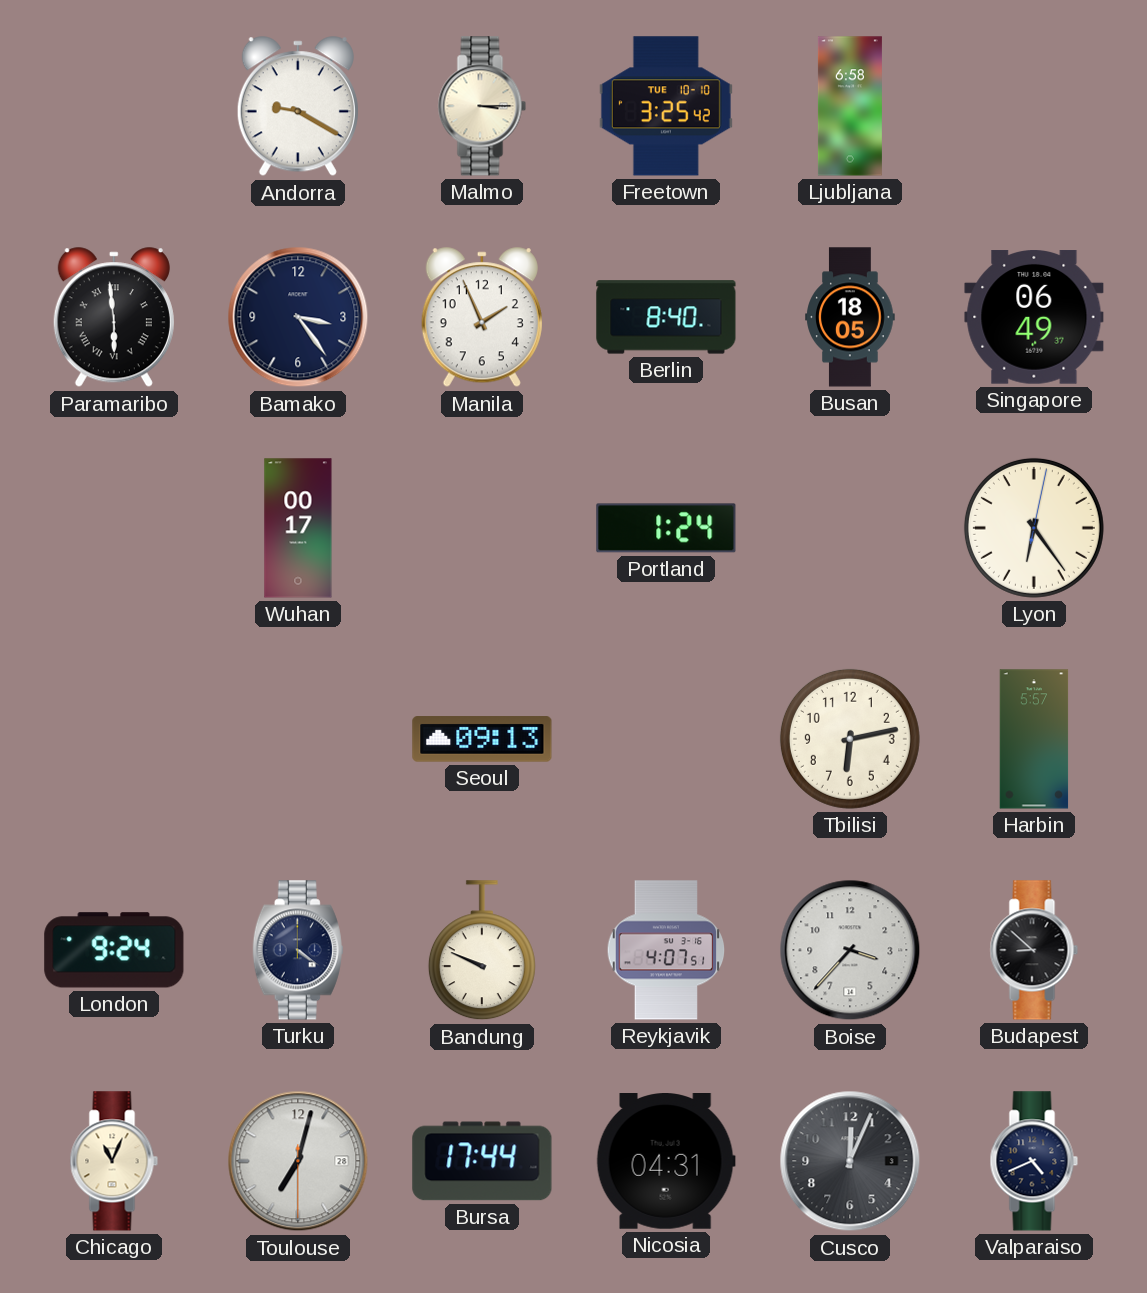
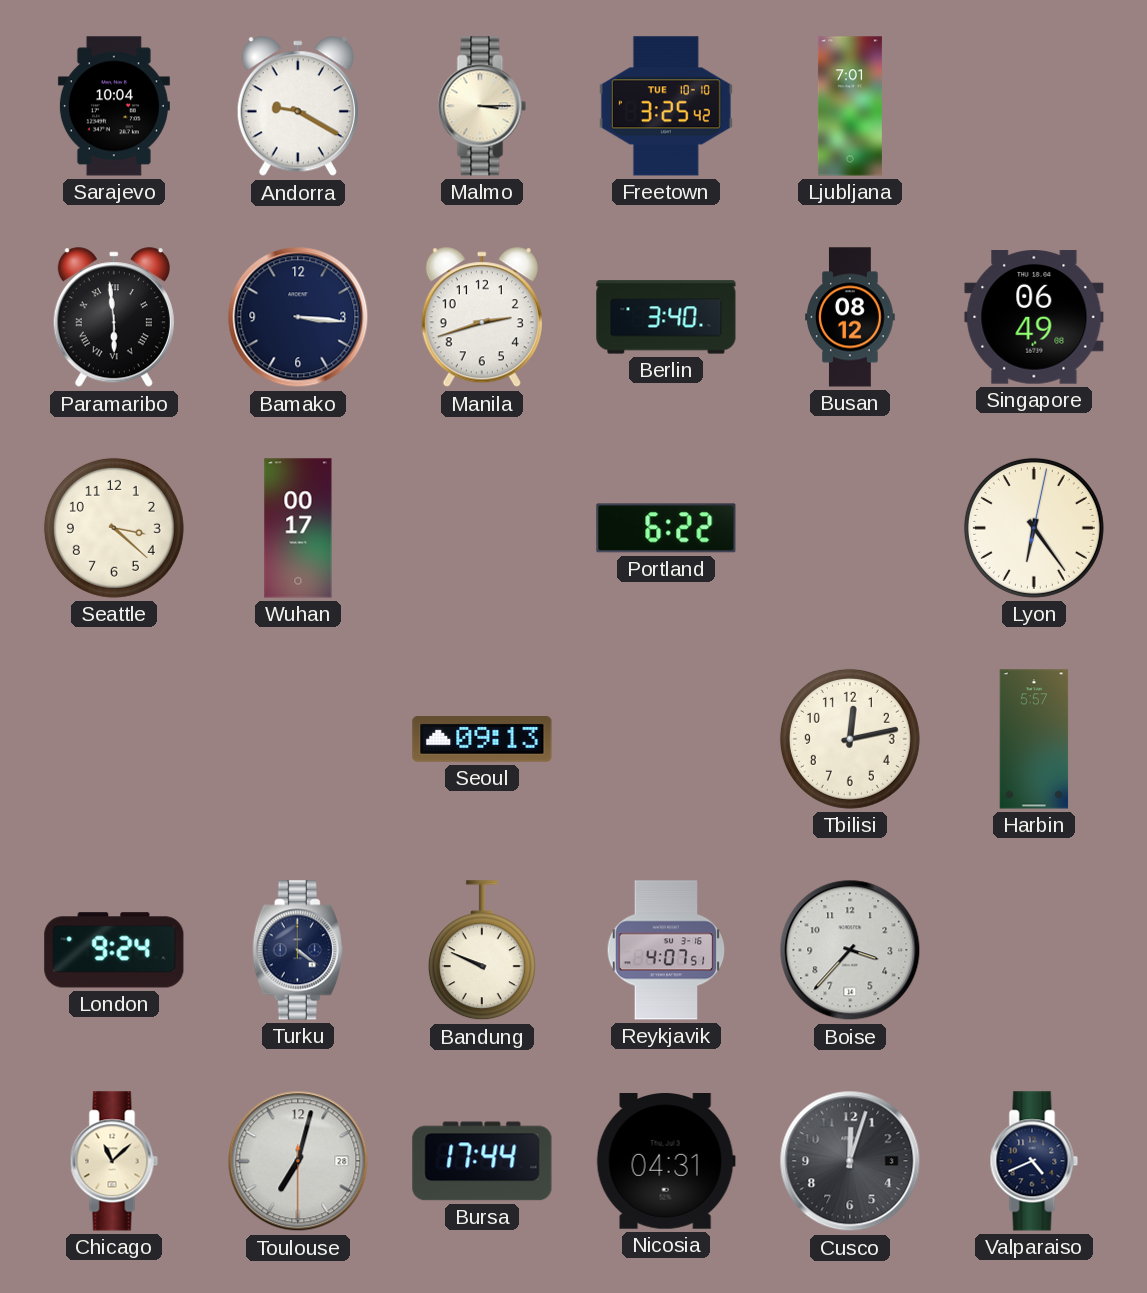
Sarajevo: none -> 10:04
Ljubljana: 6:58 -> 7:01
Bamako: 3:24 -> 3:16
Manila: 1:56 -> 2:42
Berlin: 8:40 -> 3:40
Busan: 18:05 -> 08:12
Singapore: 06:49:37 -> 06:49:08
Seattle: none -> 3:22
Portland: 1:24 -> 6:22
Tbilisi: 6:13 -> 12:13
Budapest: 8:52 -> none
Chicago: 11:04 -> 11:08
Cusco: 12:04 -> 12:03
